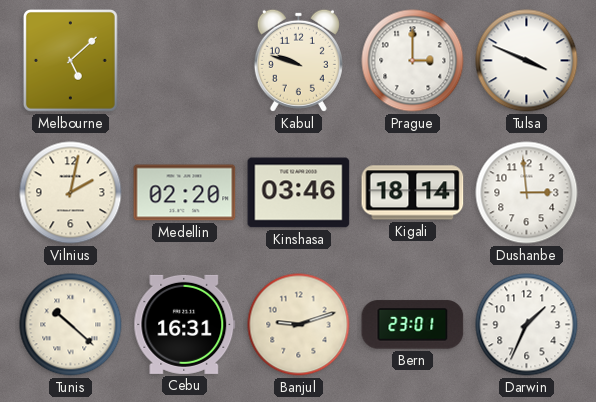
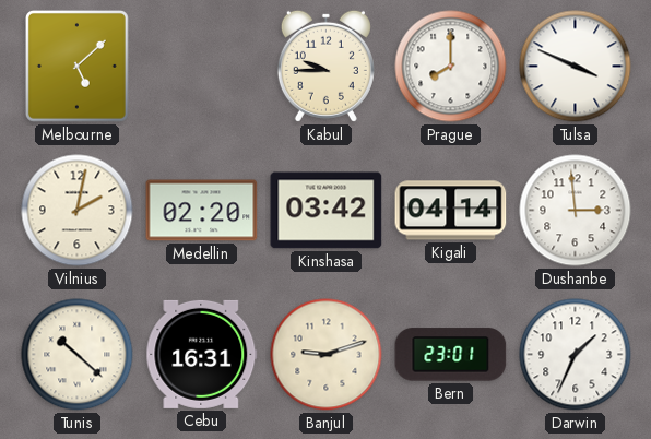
Kabul: 9:48 -> 9:45
Prague: 3:00 -> 8:00
Kinshasa: 03:46 -> 03:42
Kigali: 18:14 -> 04:14
